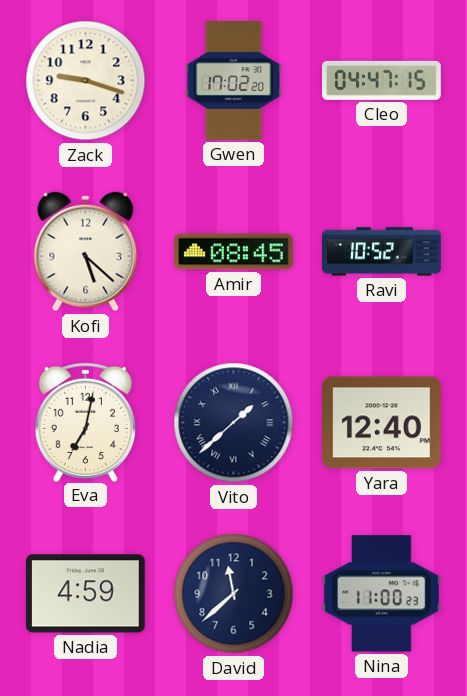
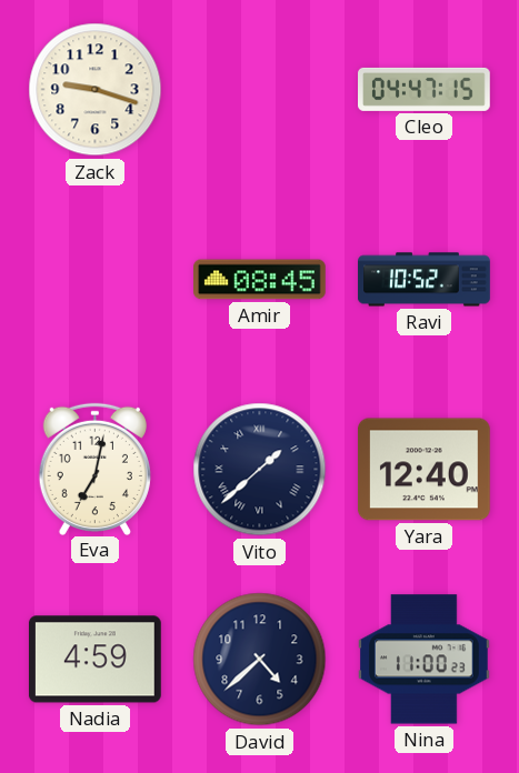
Gwen: 17:02 -> none
Kofi: 5:22 -> none
David: 11:38 -> 4:38
